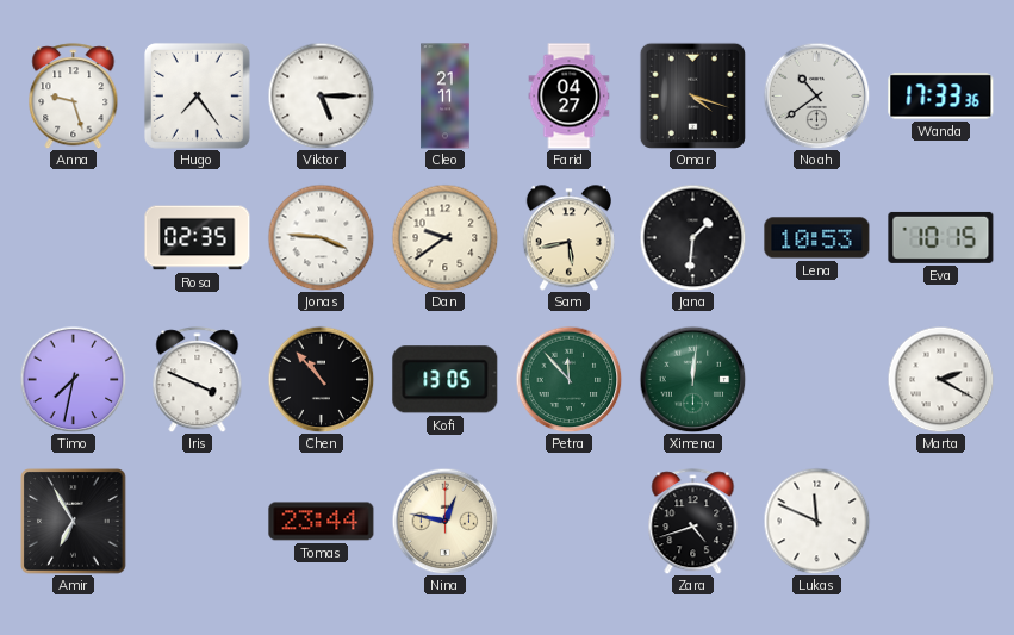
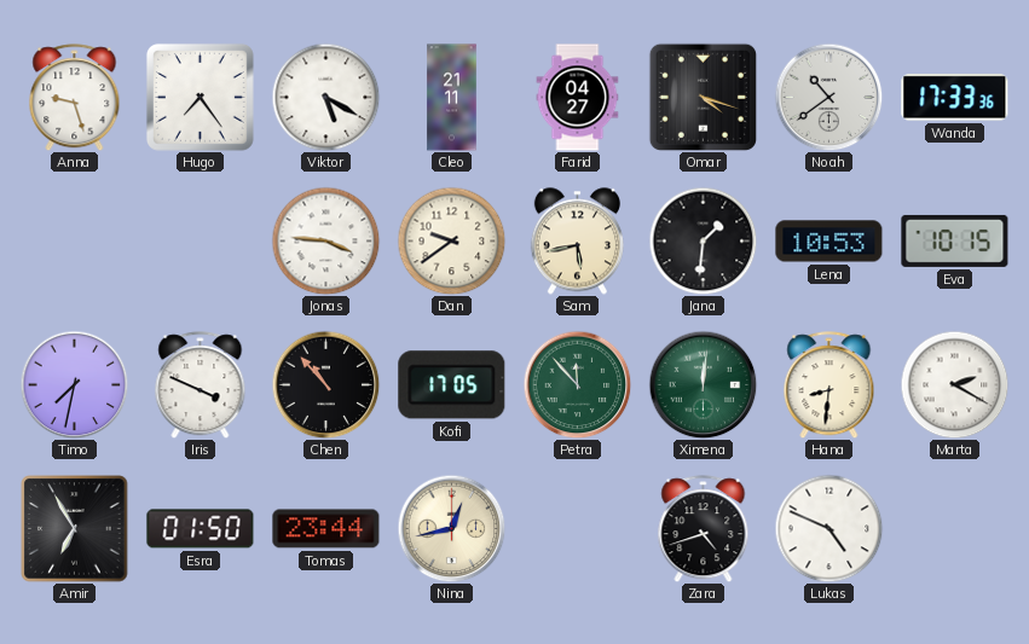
Viktor: 5:15 -> 5:20
Rosa: 02:35 -> none
Kofi: 13:05 -> 17:05
Hana: none -> 8:31
Esra: none -> 01:50
Nina: 12:47 -> 12:43
Lukas: 11:49 -> 4:49
